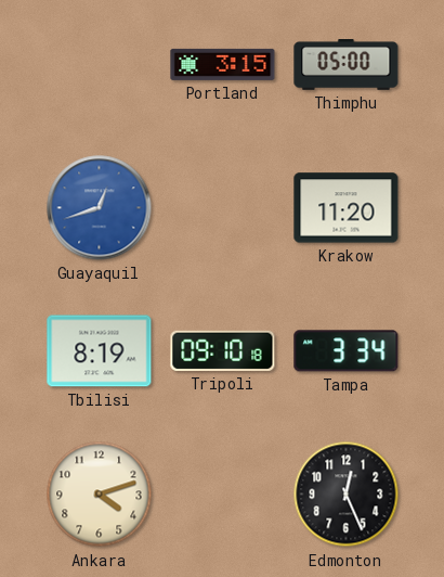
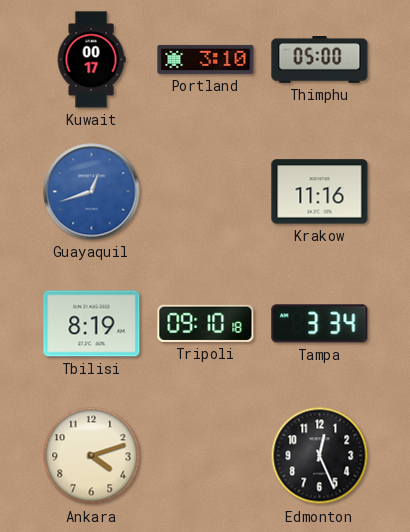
Kuwait: none -> 00:17
Portland: 3:15 -> 3:10
Krakow: 11:20 -> 11:16
